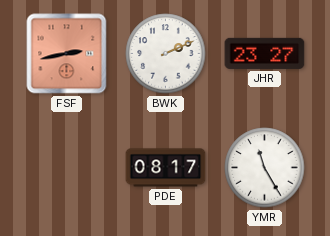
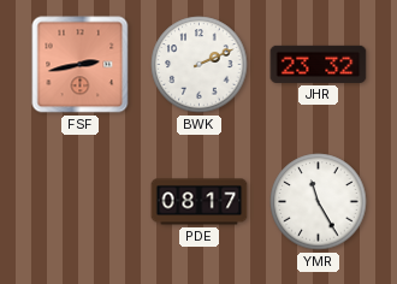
JHR: 23:27 -> 23:32
